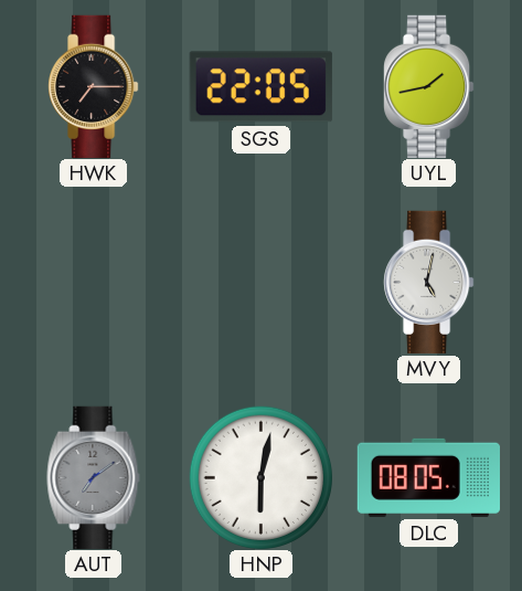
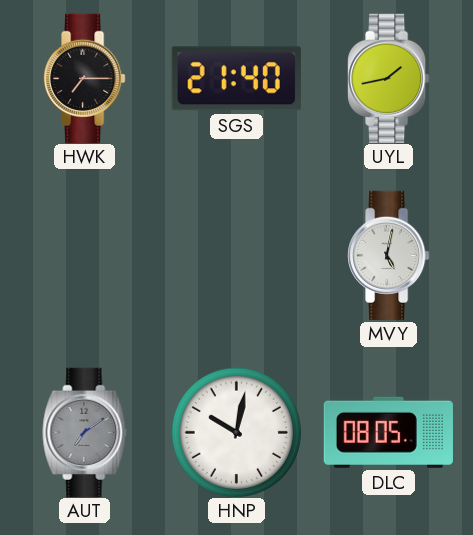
SGS: 22:05 -> 21:40
HNP: 6:02 -> 10:02
